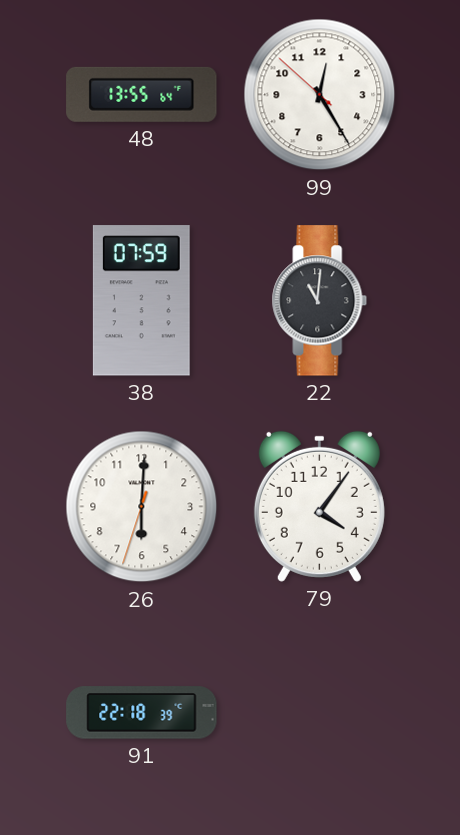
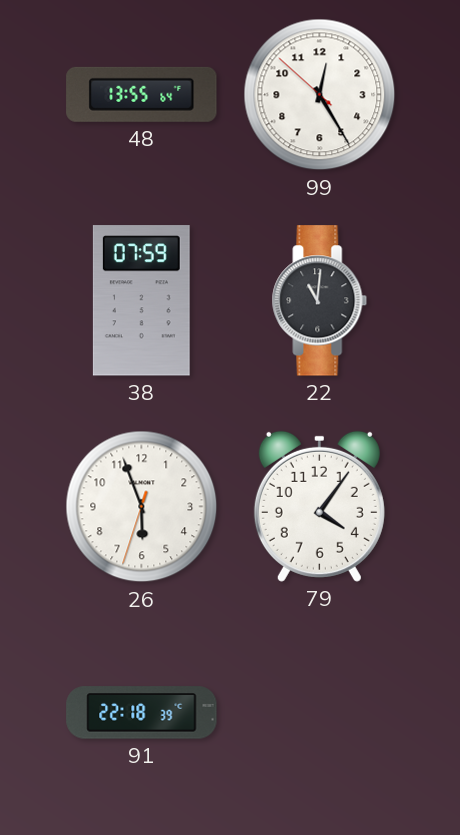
26: 6:00 -> 5:56
